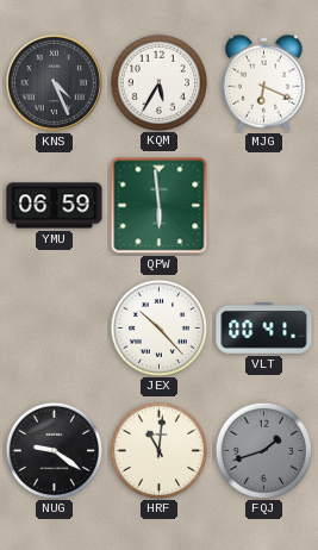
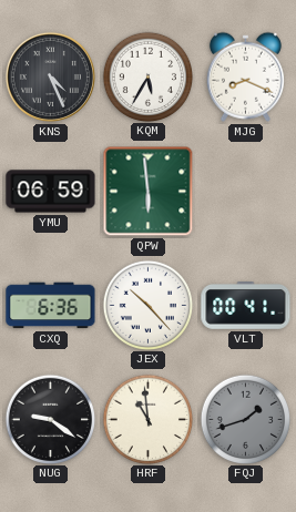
MJG: 6:19 -> 8:19
CXQ: none -> 6:36
HRF: 11:01 -> 10:59
